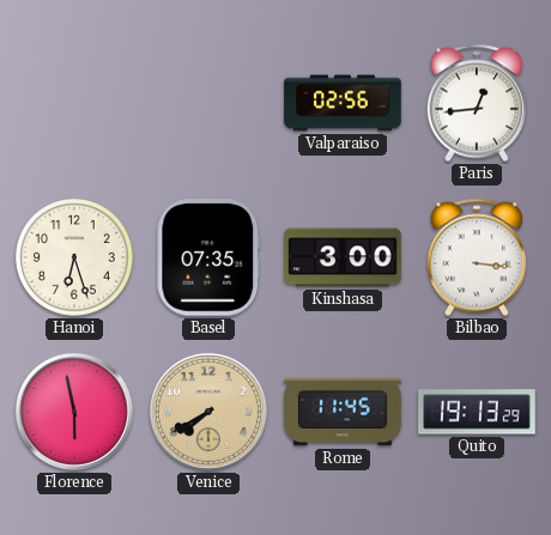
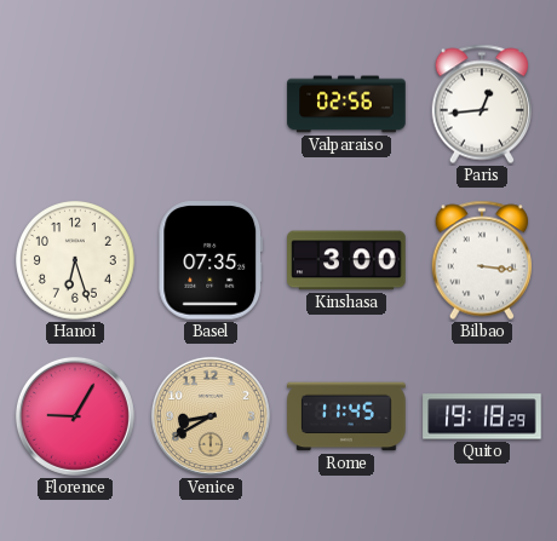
Florence: 5:58 -> 9:05
Venice: 7:40 -> 8:40
Quito: 19:13 -> 19:18
